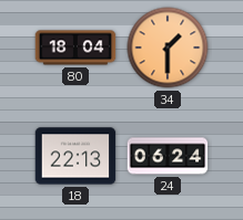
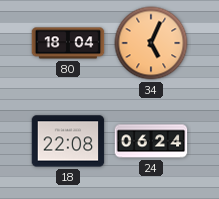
34: 1:30 -> 5:04
18: 22:13 -> 22:08
